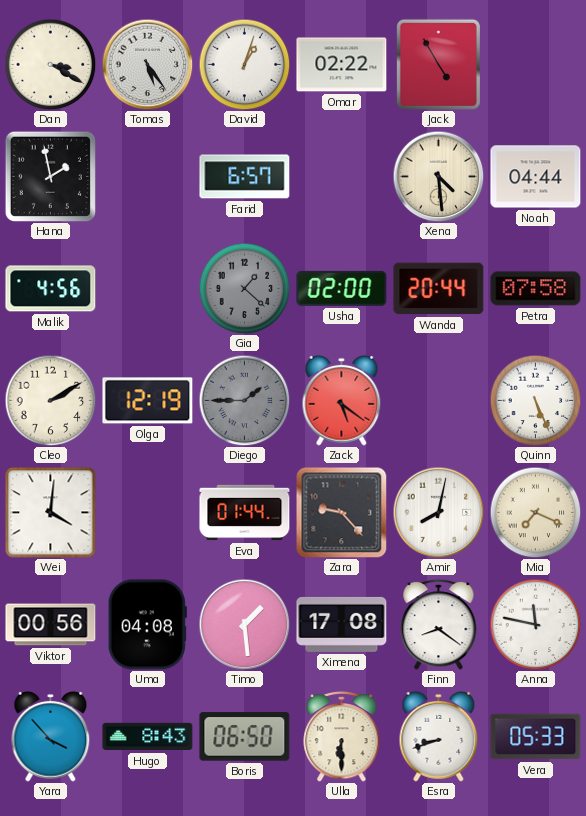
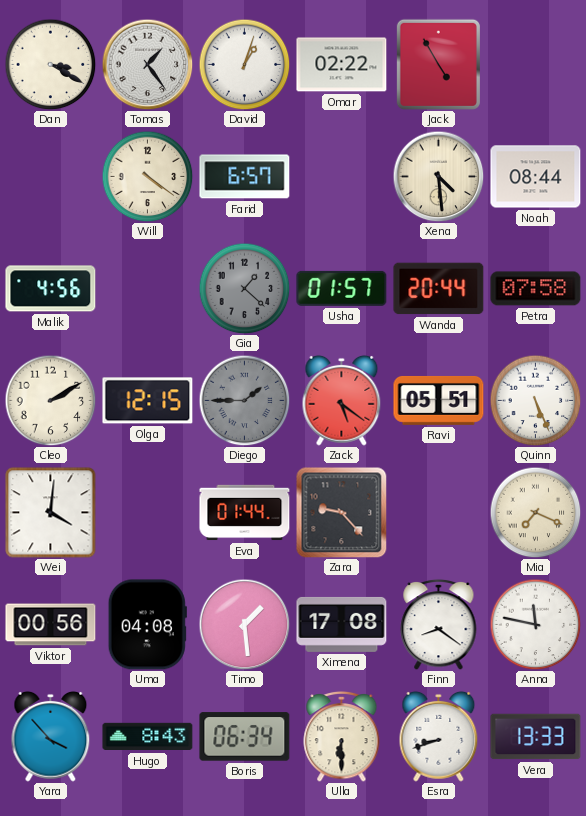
Tomas: 5:24 -> 1:24
Hana: 1:58 -> none
Will: none -> 4:21
Noah: 04:44 -> 08:44
Usha: 02:00 -> 01:57
Olga: 12:19 -> 12:15
Ravi: none -> 05:51
Amir: 8:02 -> none
Boris: 06:50 -> 06:34
Vera: 05:33 -> 13:33
